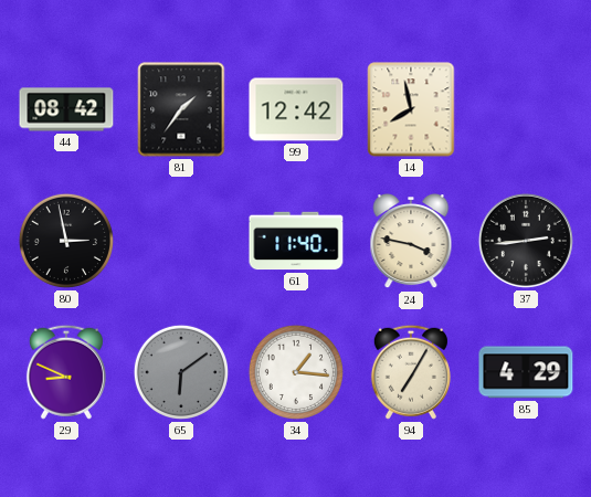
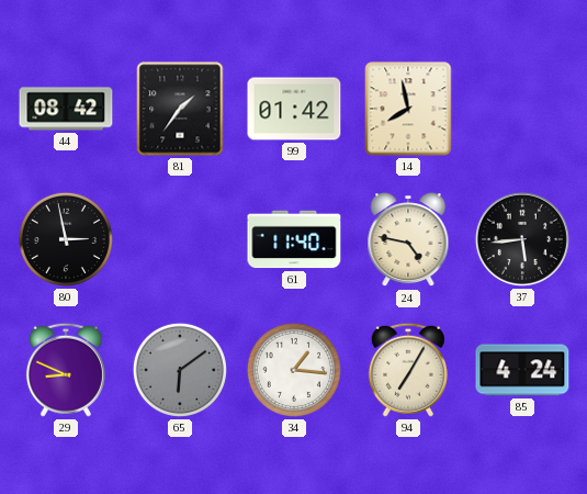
99: 12:42 -> 01:42
24: 3:47 -> 4:47
37: 2:44 -> 5:44
85: 4:29 -> 4:24
